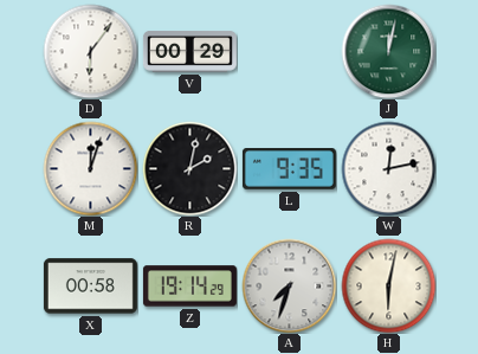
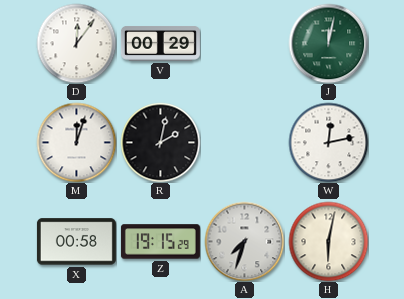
D: 6:06 -> 12:06
L: 9:35 -> none
Z: 19:14 -> 19:15
